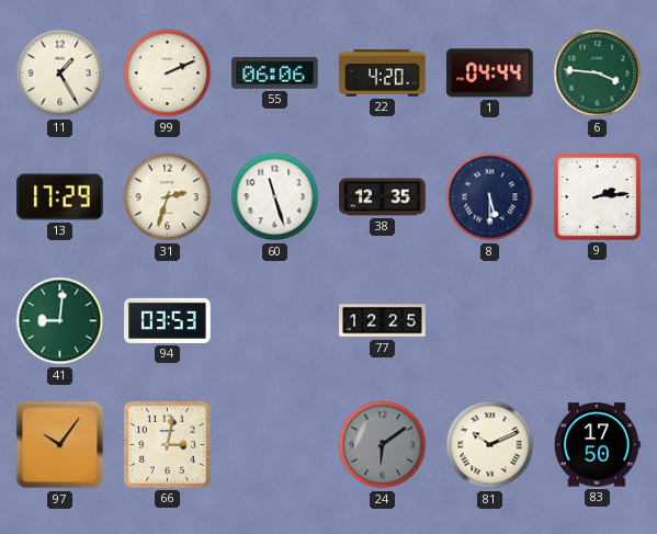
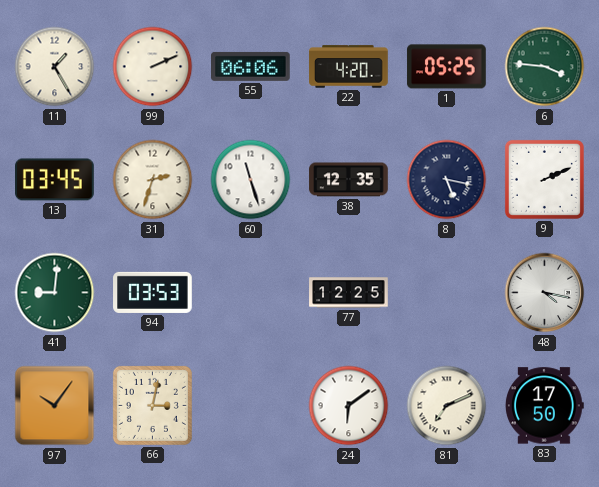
1: 04:44 -> 05:25
13: 17:29 -> 03:45
8: 5:30 -> 5:17
9: 2:14 -> 2:11
48: none -> 4:17
24 dial: grey -> white
81: 10:11 -> 7:11
